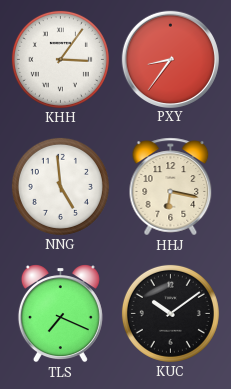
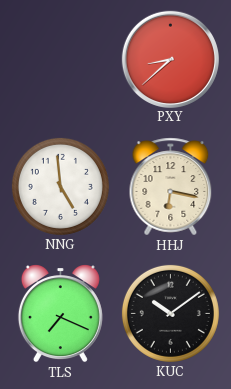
KHH: 3:06 -> none
PXY: 8:36 -> 8:38
